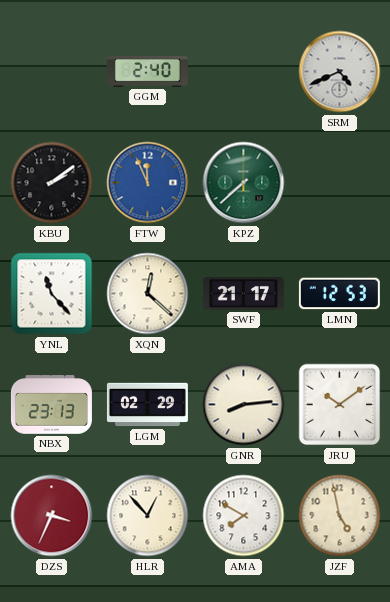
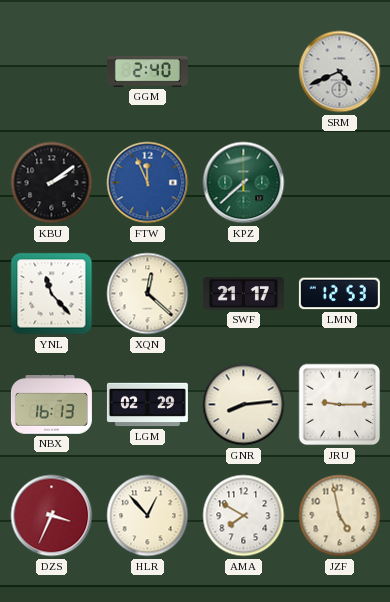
NBX: 23:13 -> 16:13
JRU: 10:09 -> 9:15
